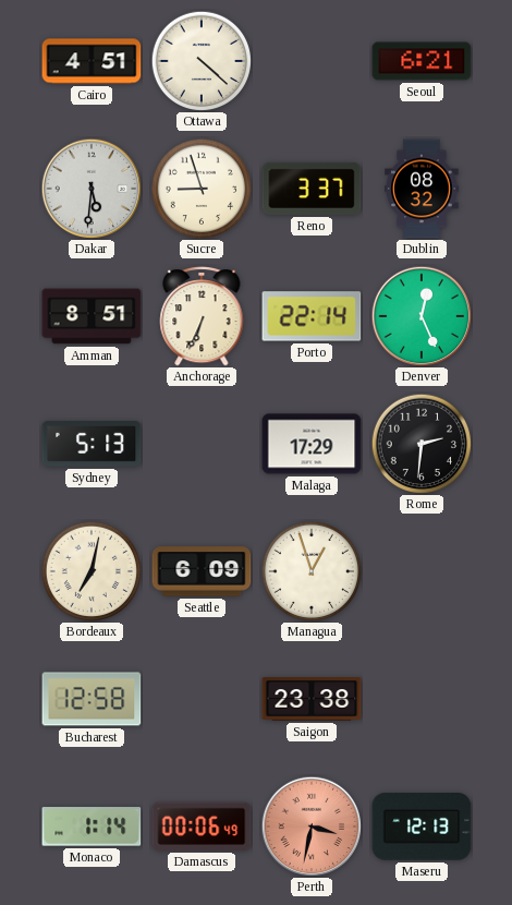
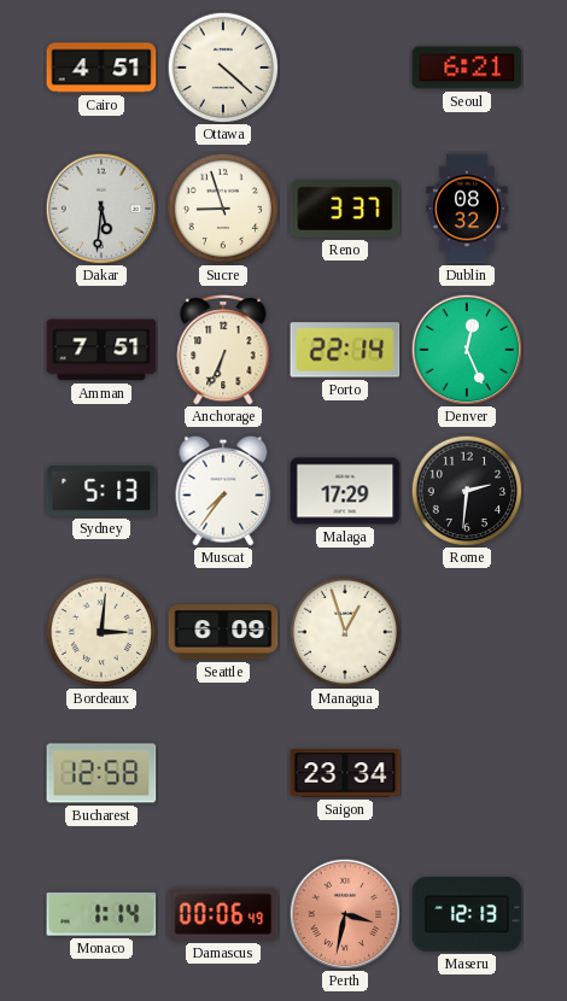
Amman: 8:51 -> 7:51
Muscat: none -> 7:36
Bordeaux: 7:02 -> 3:01
Saigon: 23:38 -> 23:34
